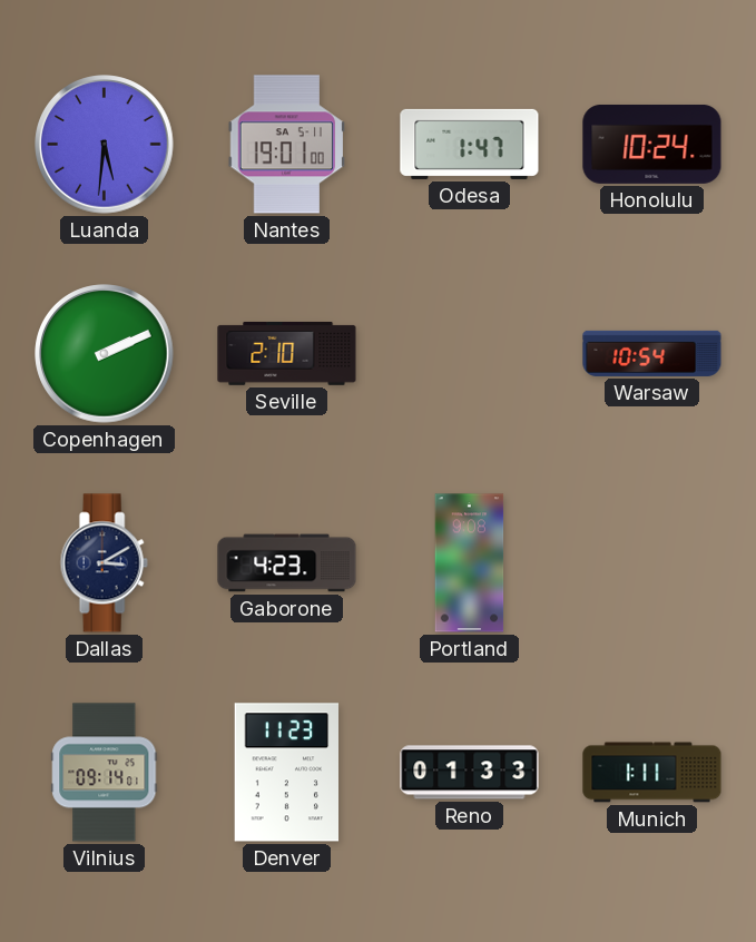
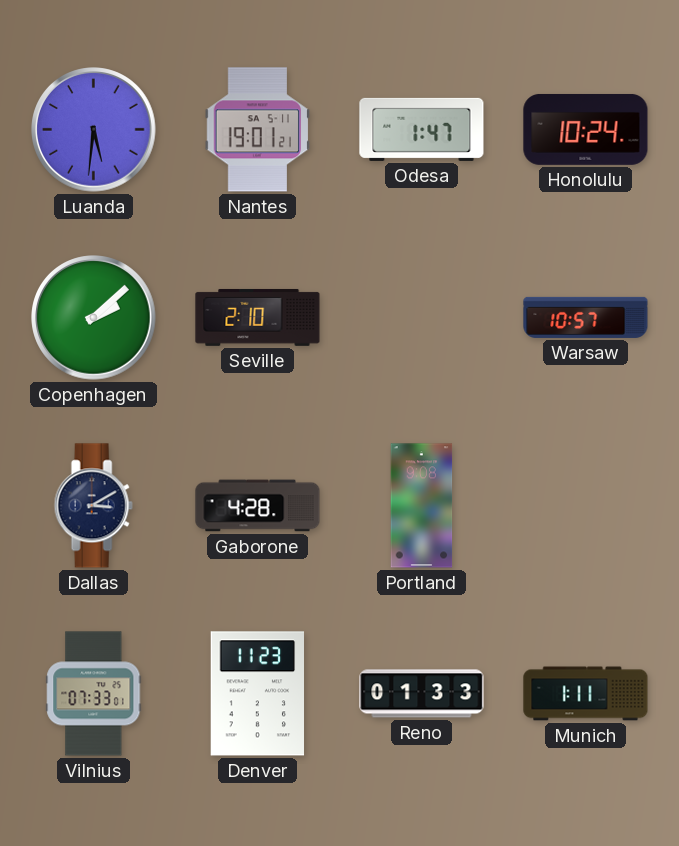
Nantes: 19:01:00 -> 19:01:21
Copenhagen: 2:11 -> 2:08
Warsaw: 10:54 -> 10:57
Gaborone: 4:23 -> 4:28
Vilnius: 09:14 -> 07:33
